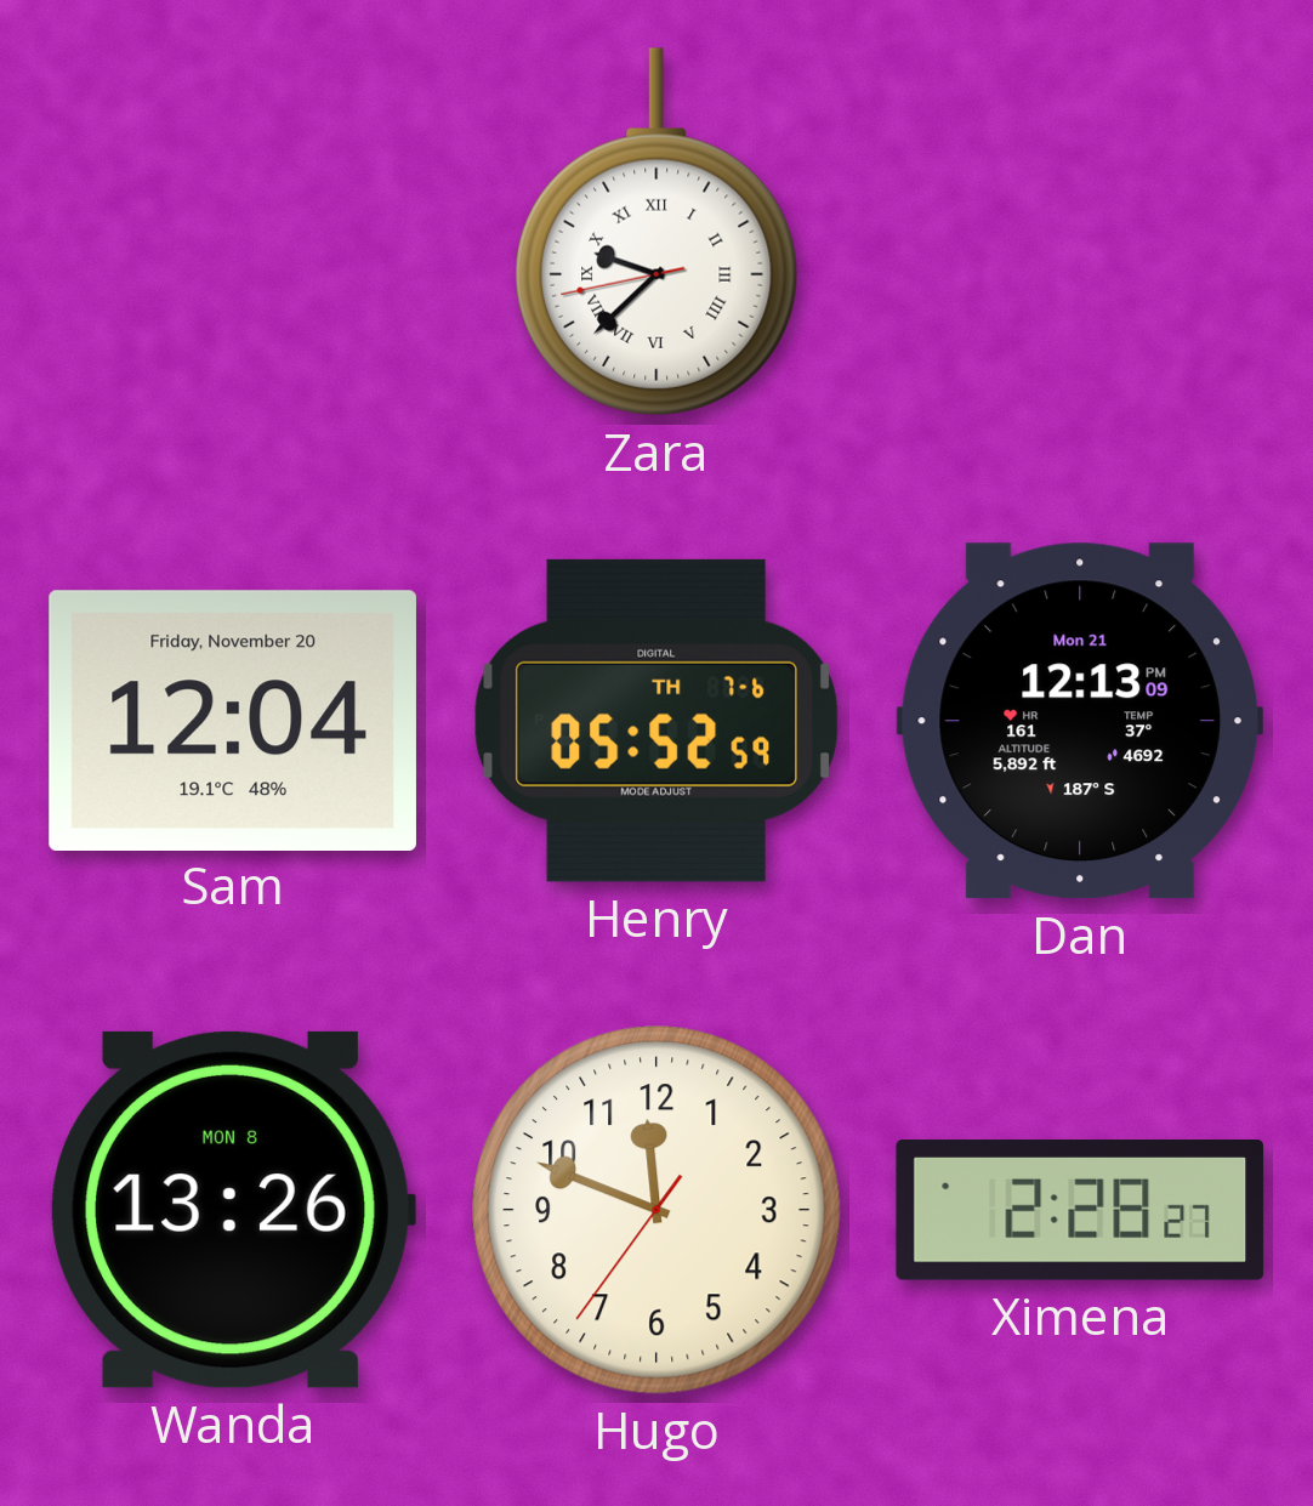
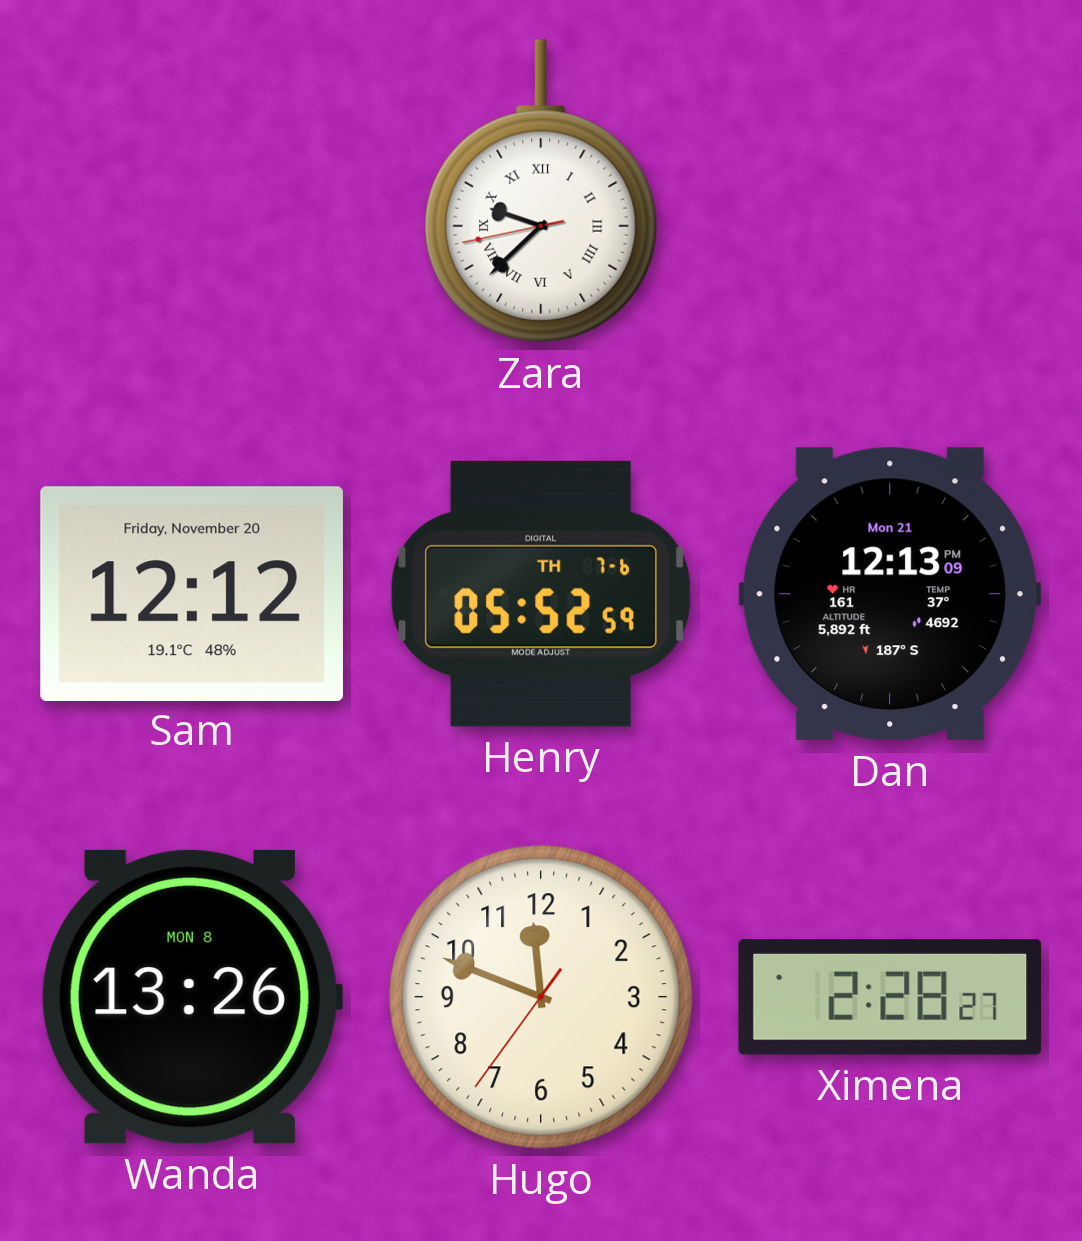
Sam: 12:04 -> 12:12
